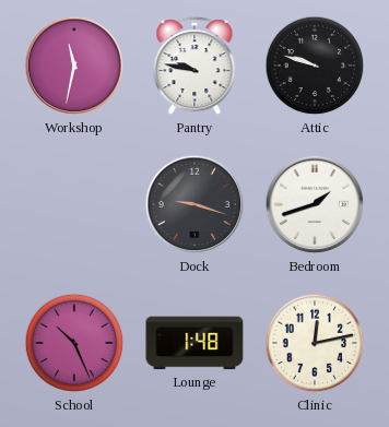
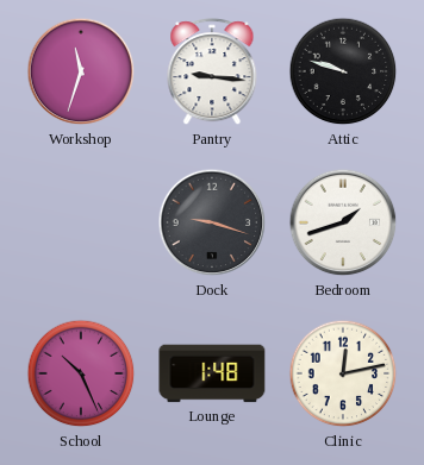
Workshop: 11:32 -> 11:33
Pantry: 9:47 -> 9:16
